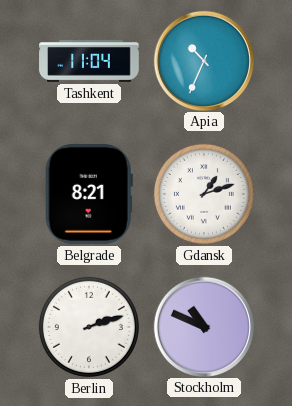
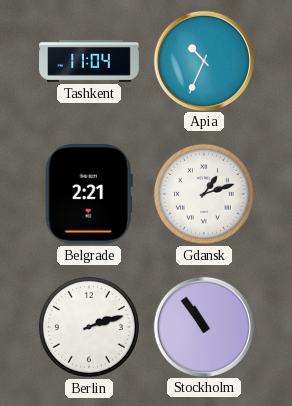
Belgrade: 8:21 -> 2:21
Stockholm: 10:49 -> 10:54
